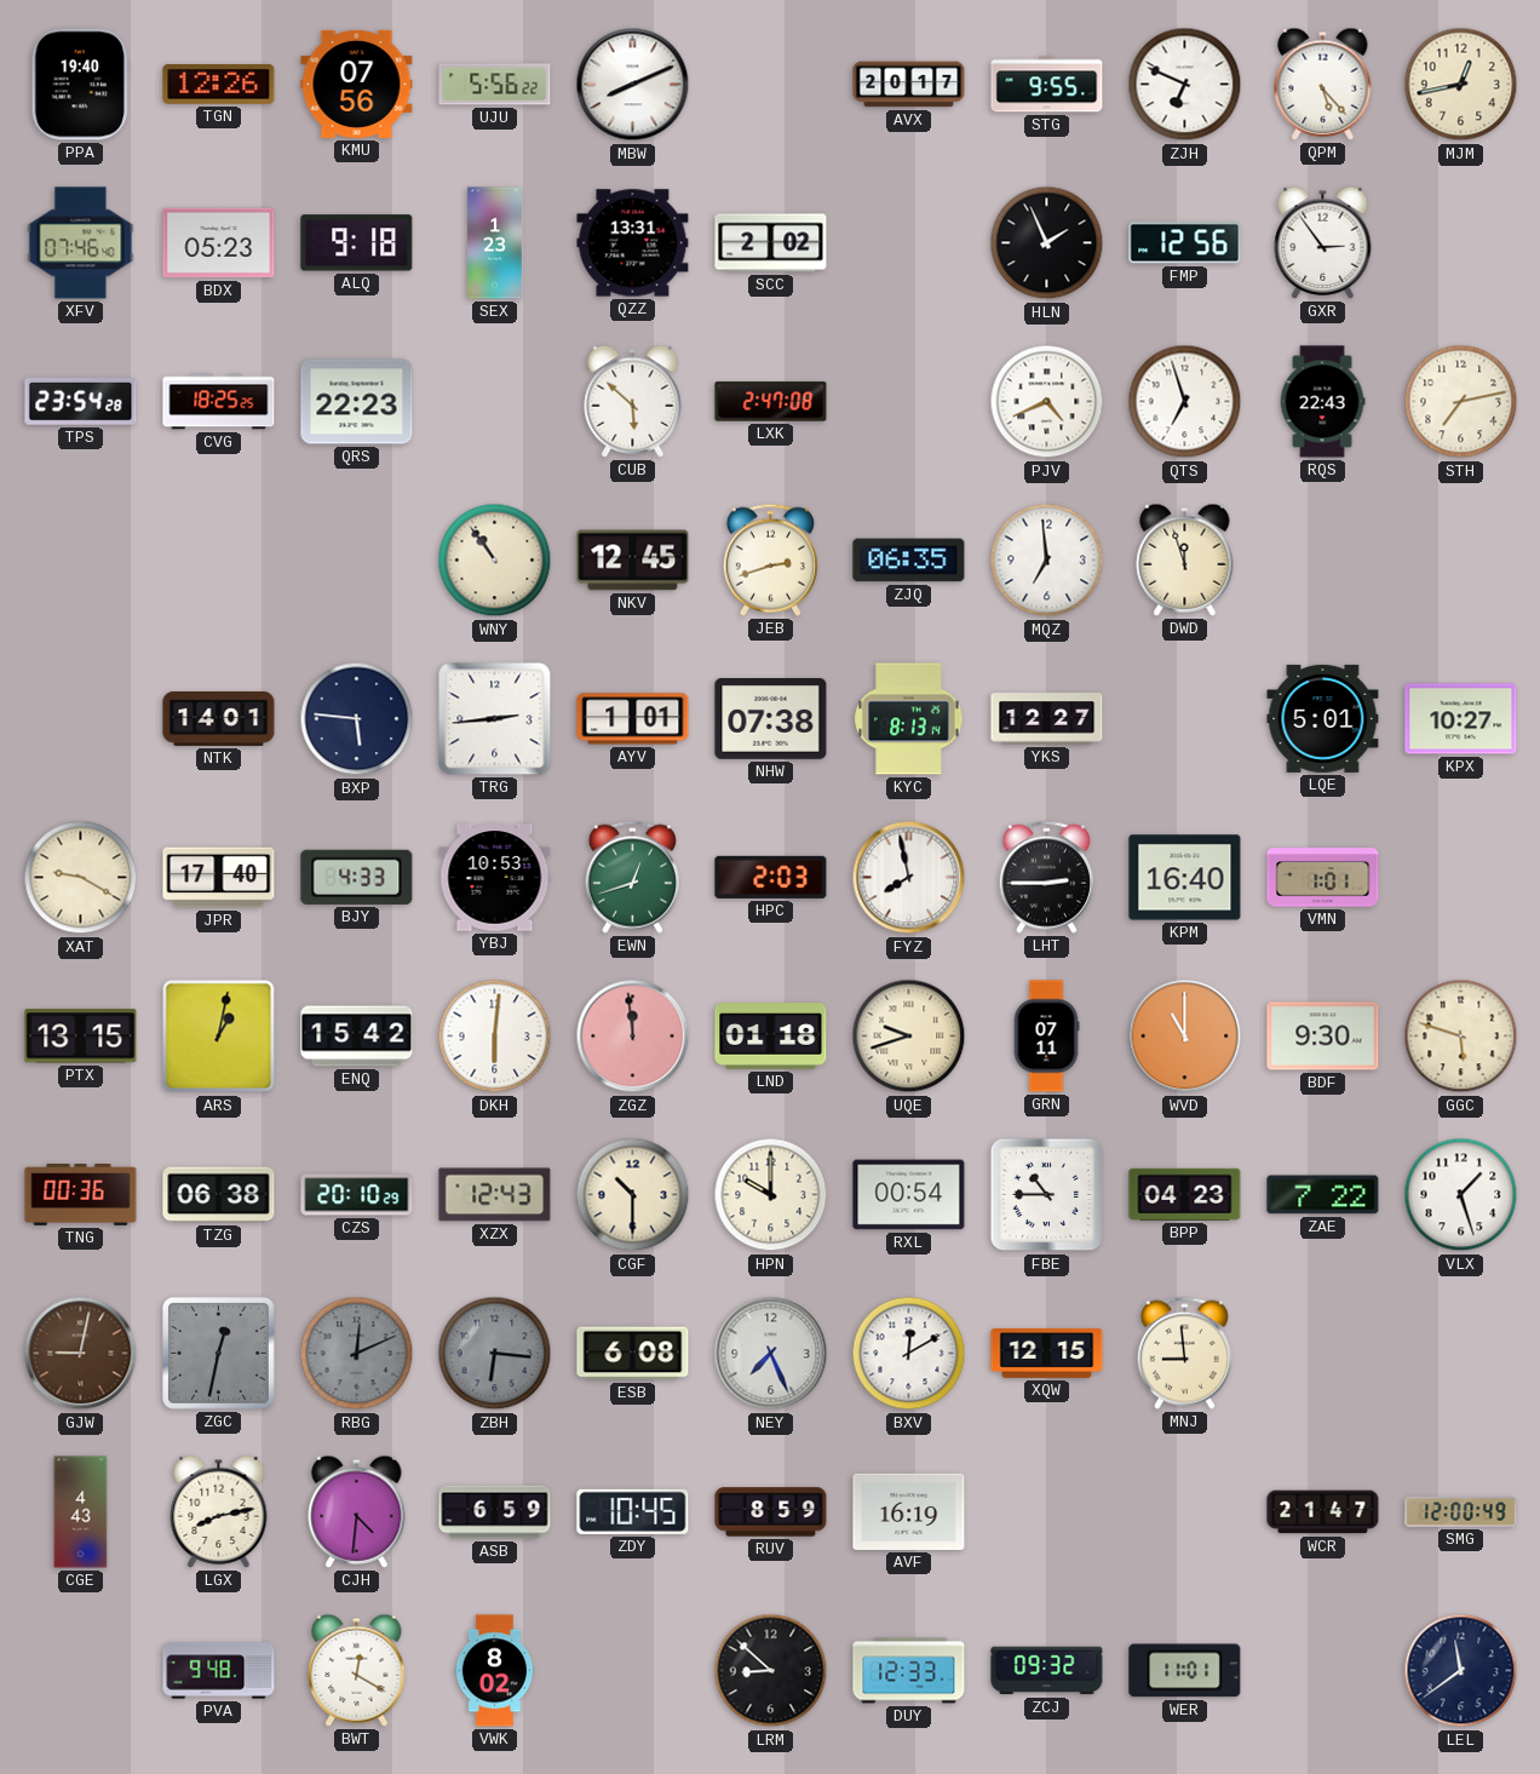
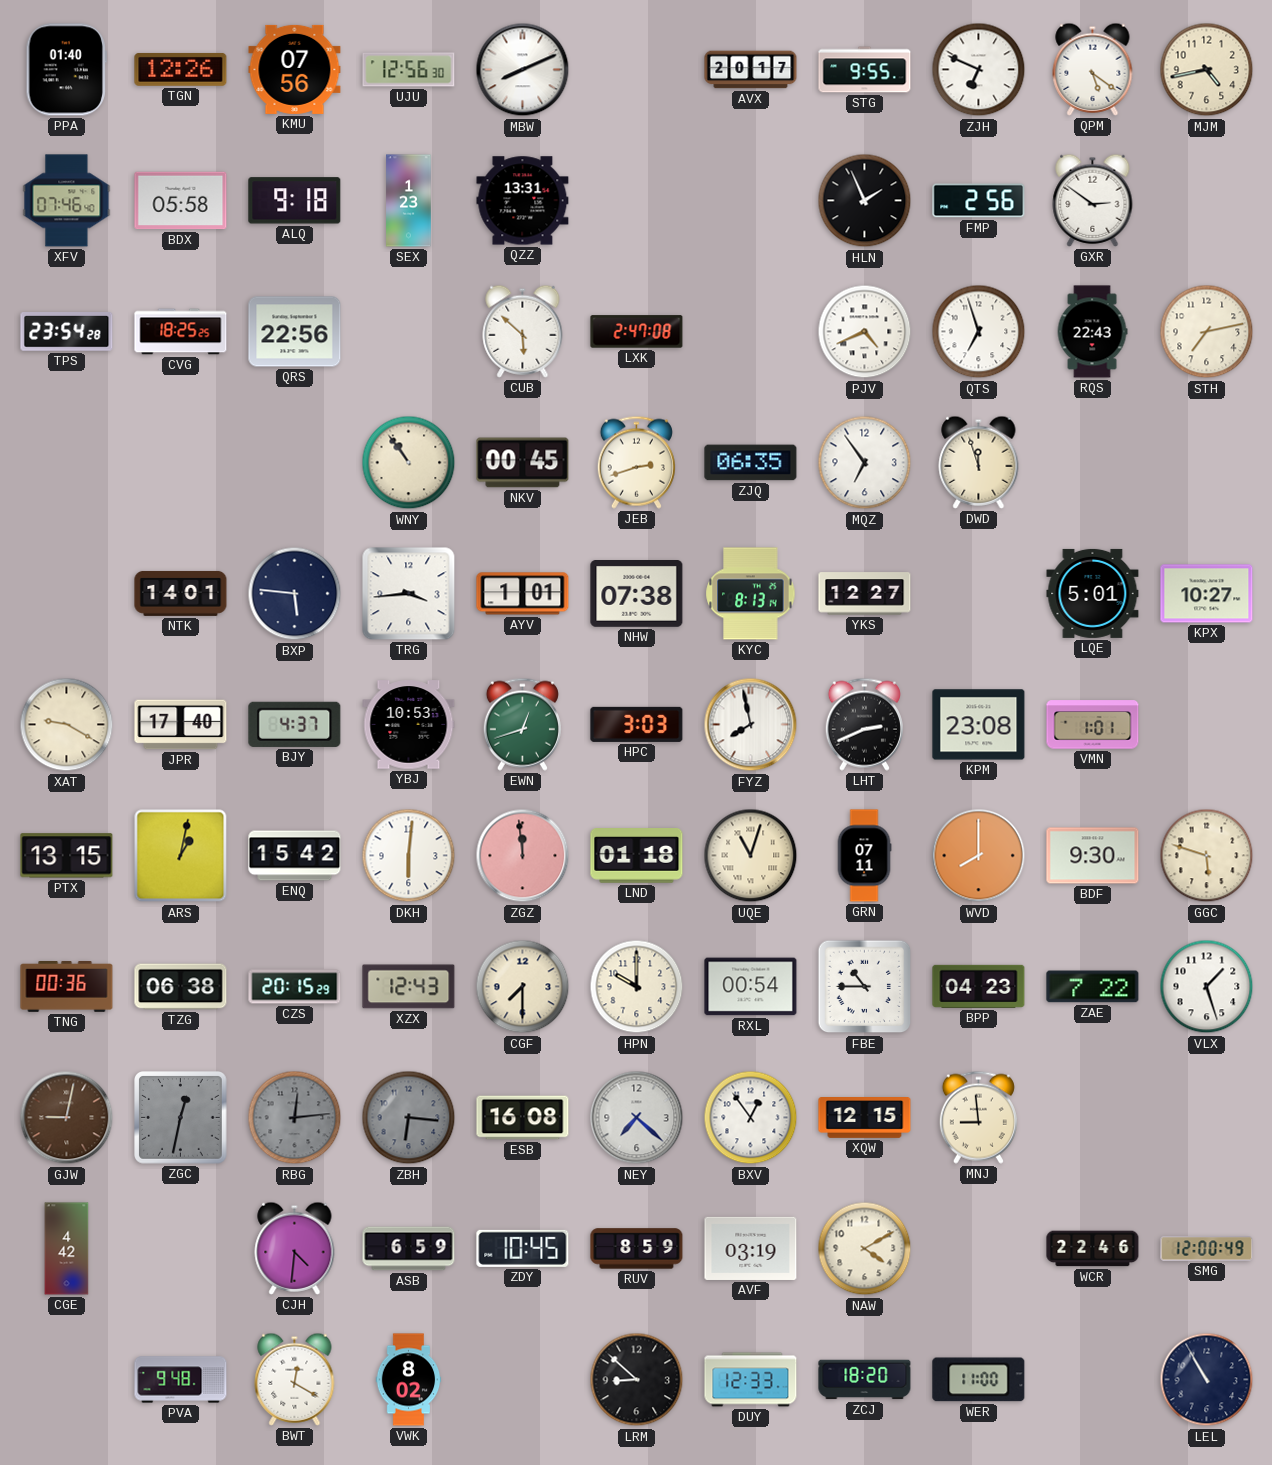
PPA: 19:40 -> 01:40
UJU: 5:56 -> 12:56
QPM: 5:23 -> 5:21
MJM: 12:43 -> 4:43
BDX: 05:23 -> 05:58
SCC: 2:02 -> none
FMP: 12:56 -> 2:56
GXR: 2:54 -> 2:51
QRS: 22:23 -> 22:56
NKV: 12:45 -> 00:45
MQZ: 6:59 -> 6:54
TRG: 2:44 -> 3:44
BJY: 4:33 -> 4:37
HPC: 2:03 -> 3:03
LHT: 2:45 -> 2:41
KPM: 16:40 -> 23:08
UQE: 9:42 -> 11:03
WVD: 11:00 -> 8:00
CZS: 20:10 -> 20:15
CGF: 10:30 -> 7:30
RBG: 12:11 -> 12:14
ESB: 6:08 -> 16:08
NEY: 7:26 -> 7:22
BXV: 12:10 -> 12:54
CGE: 4:43 -> 4:42
LGX: 8:13 -> none
AVF: 16:19 -> 03:19
NAW: none -> 4:10
WCR: 21:47 -> 22:46
ZCJ: 09:32 -> 18:20
WER: 11:01 -> 11:00
LEL: 11:39 -> 10:55
